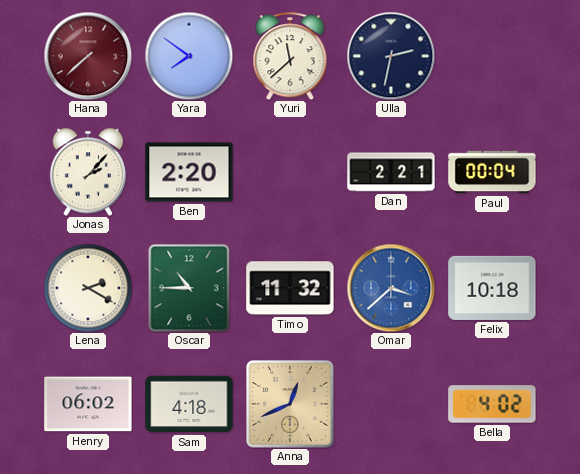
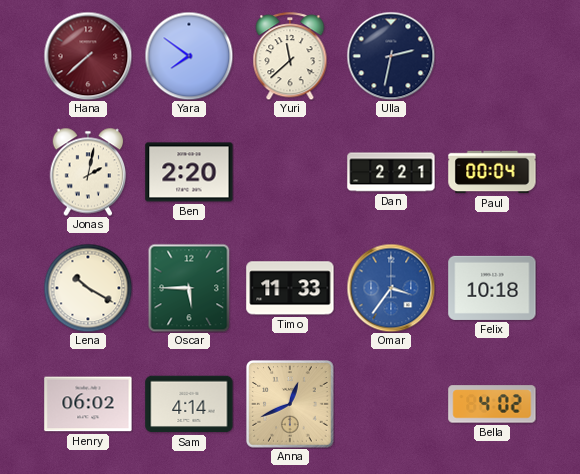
Jonas: 2:07 -> 2:02
Lena: 2:20 -> 10:20
Oscar: 10:45 -> 5:45
Timo: 11:32 -> 11:33
Omar: 3:38 -> 3:36
Sam: 4:18 -> 4:14
